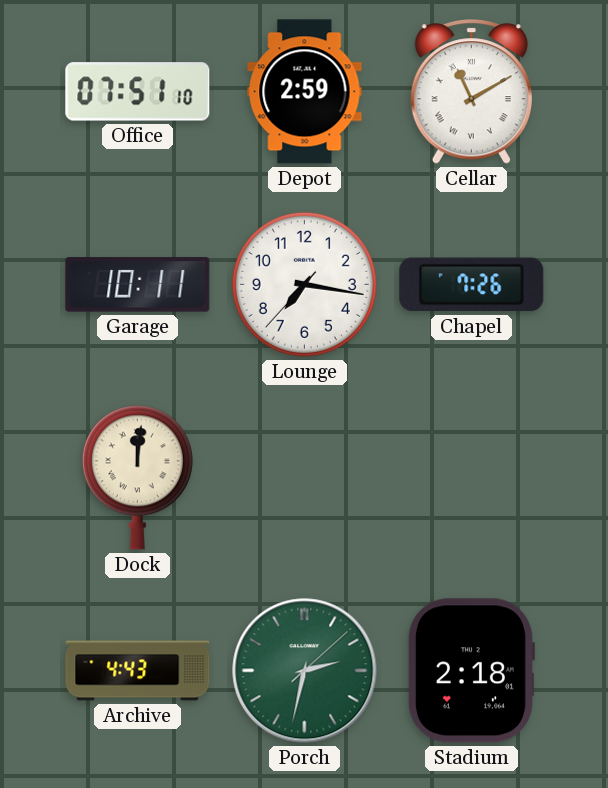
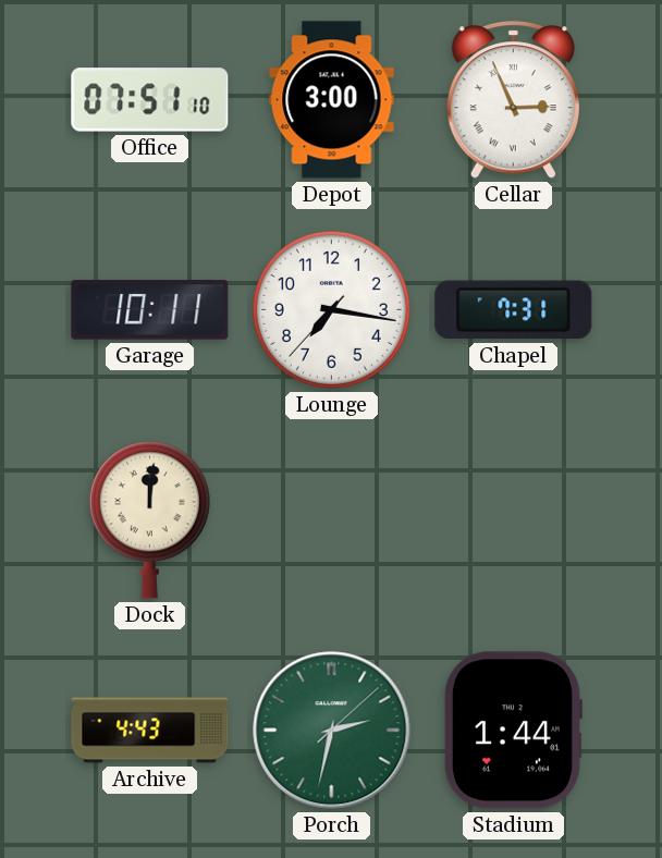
Depot: 2:59 -> 3:00
Cellar: 11:10 -> 2:56
Chapel: 7:26 -> 7:31
Stadium: 2:18 -> 1:44
